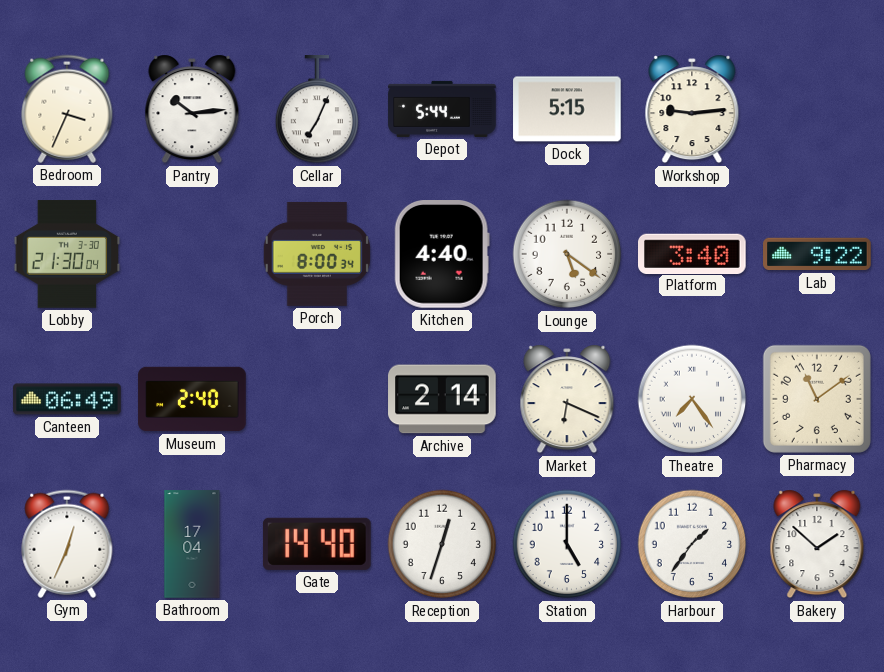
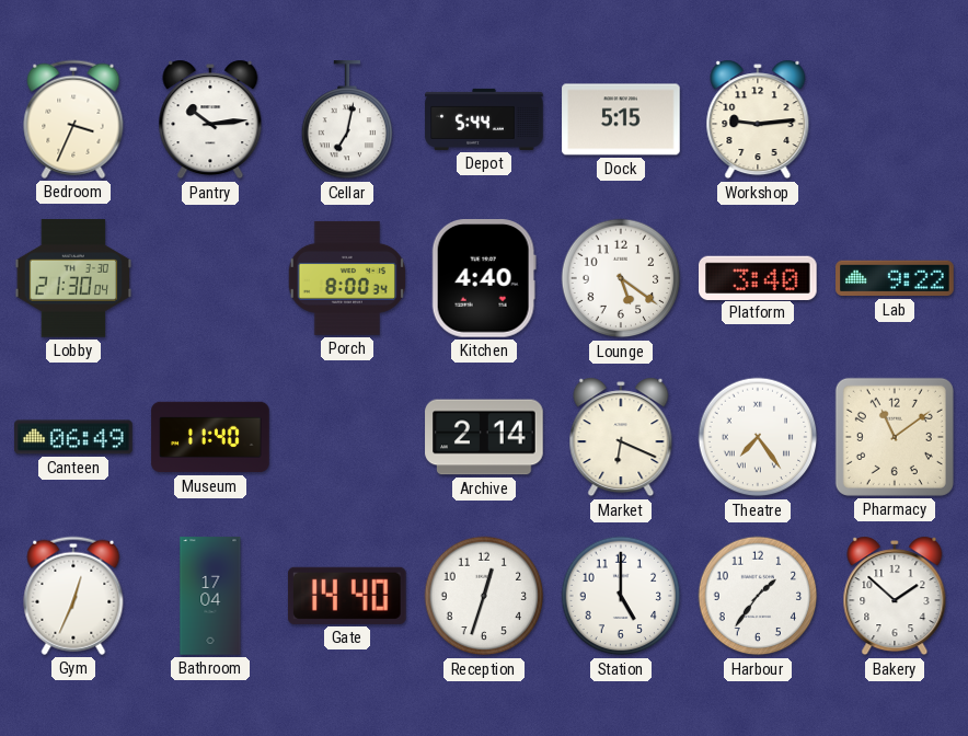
Cellar: 7:04 -> 7:02
Museum: 2:40 -> 11:40
